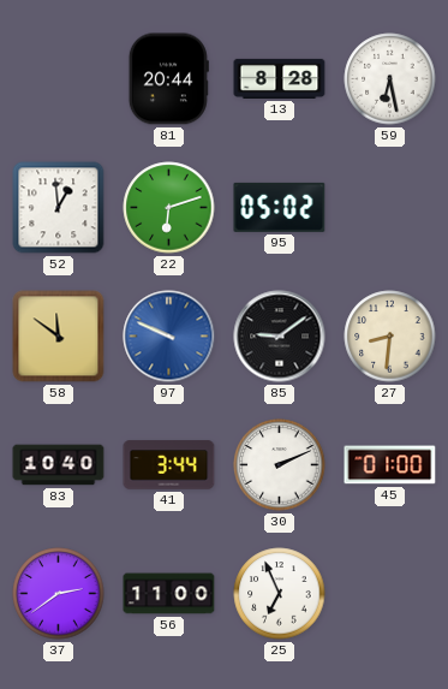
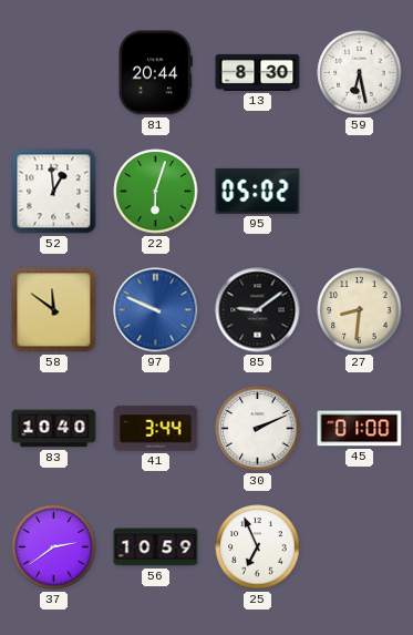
13: 8:28 -> 8:30
22: 6:12 -> 6:03
56: 11:00 -> 10:59
